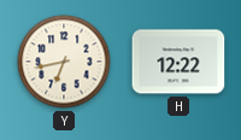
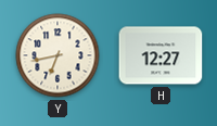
H: 12:22 -> 12:27
